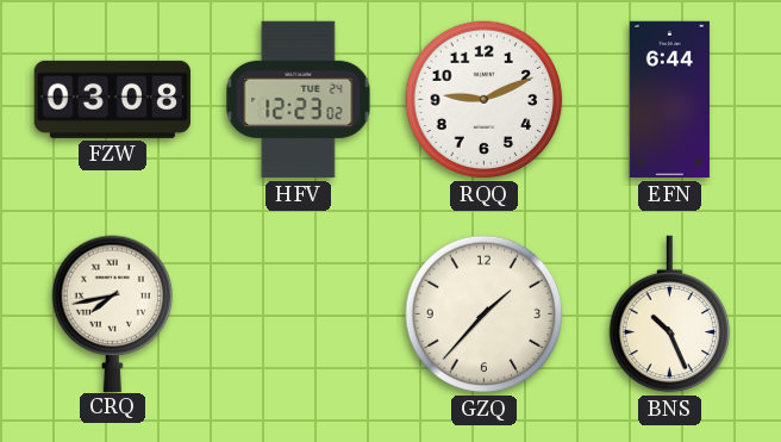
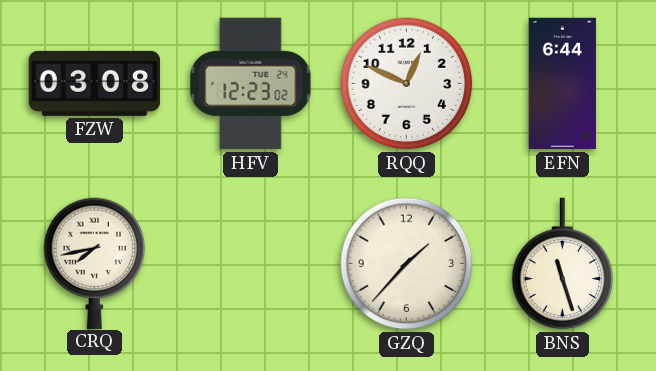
RQQ: 9:11 -> 12:49
BNS: 10:26 -> 11:27
